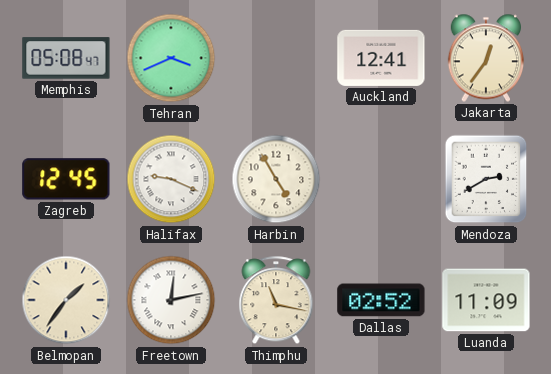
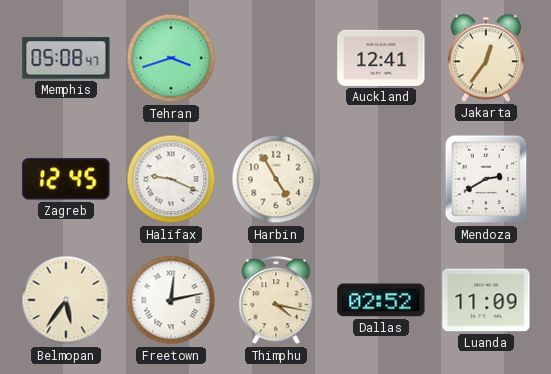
Tehran: 3:41 -> 3:42
Belmopan: 1:36 -> 5:36
Thimphu: 11:17 -> 4:17
